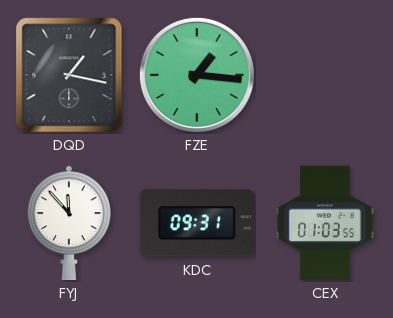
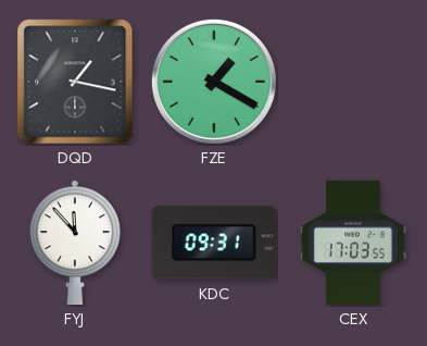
FZE: 1:16 -> 1:20
CEX: 01:03 -> 17:03
